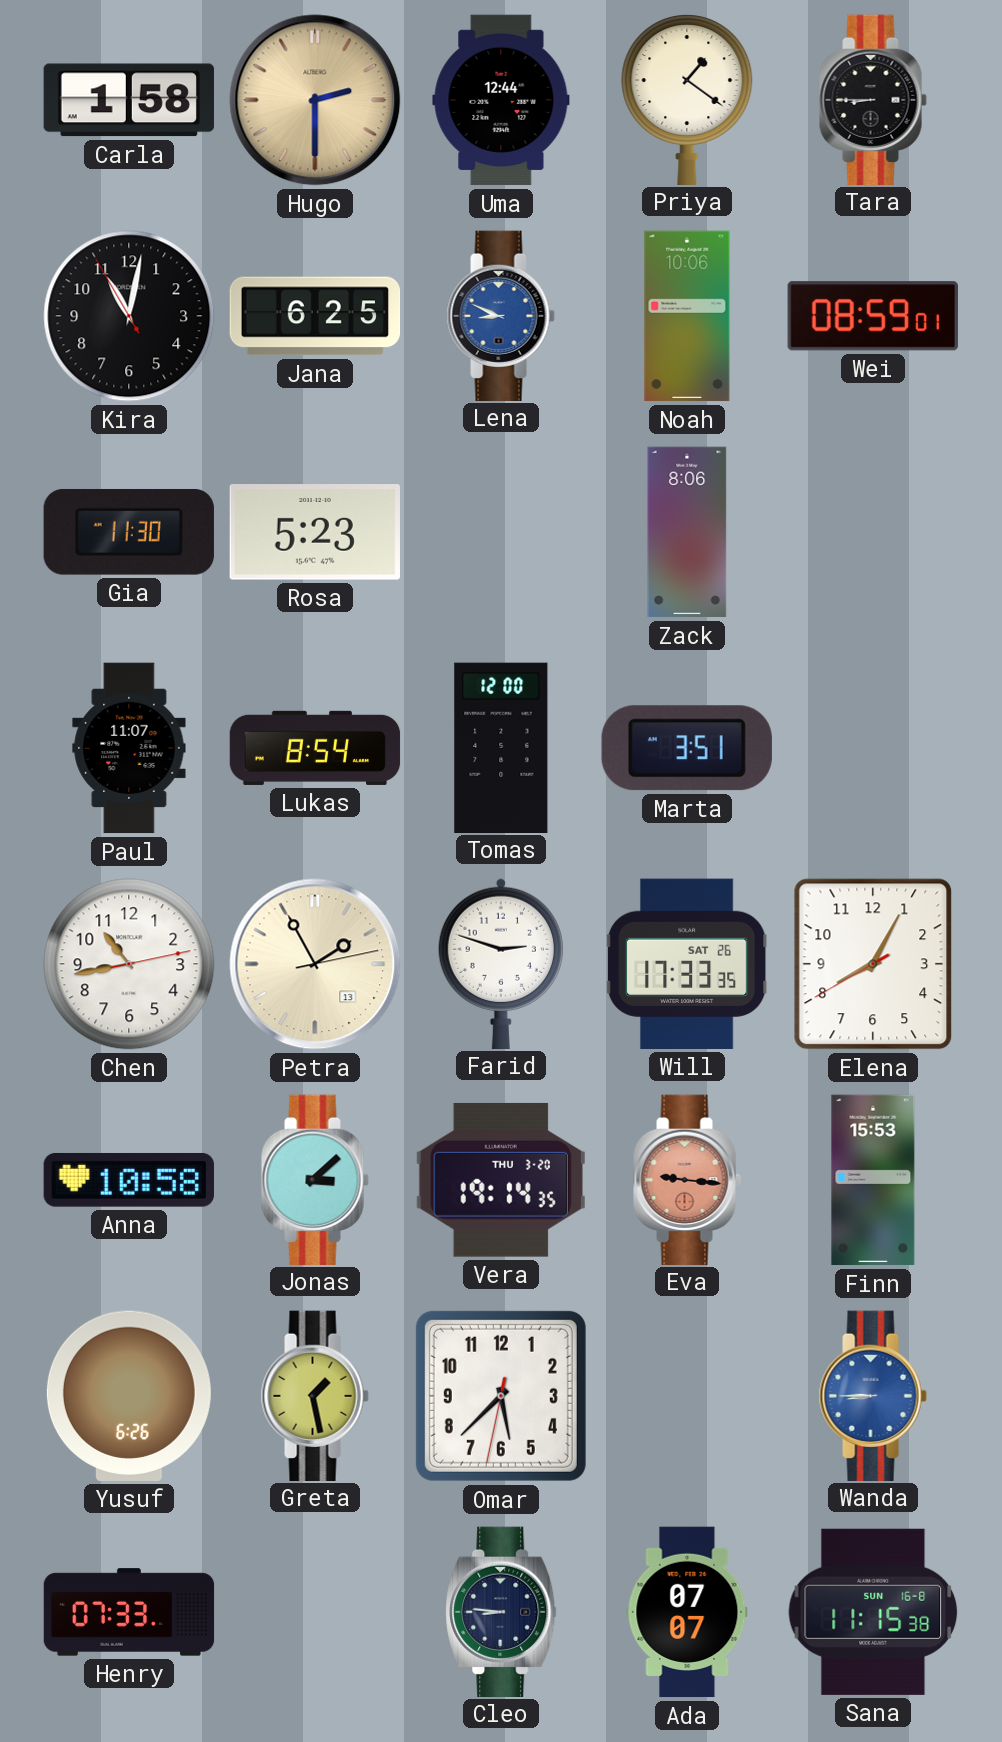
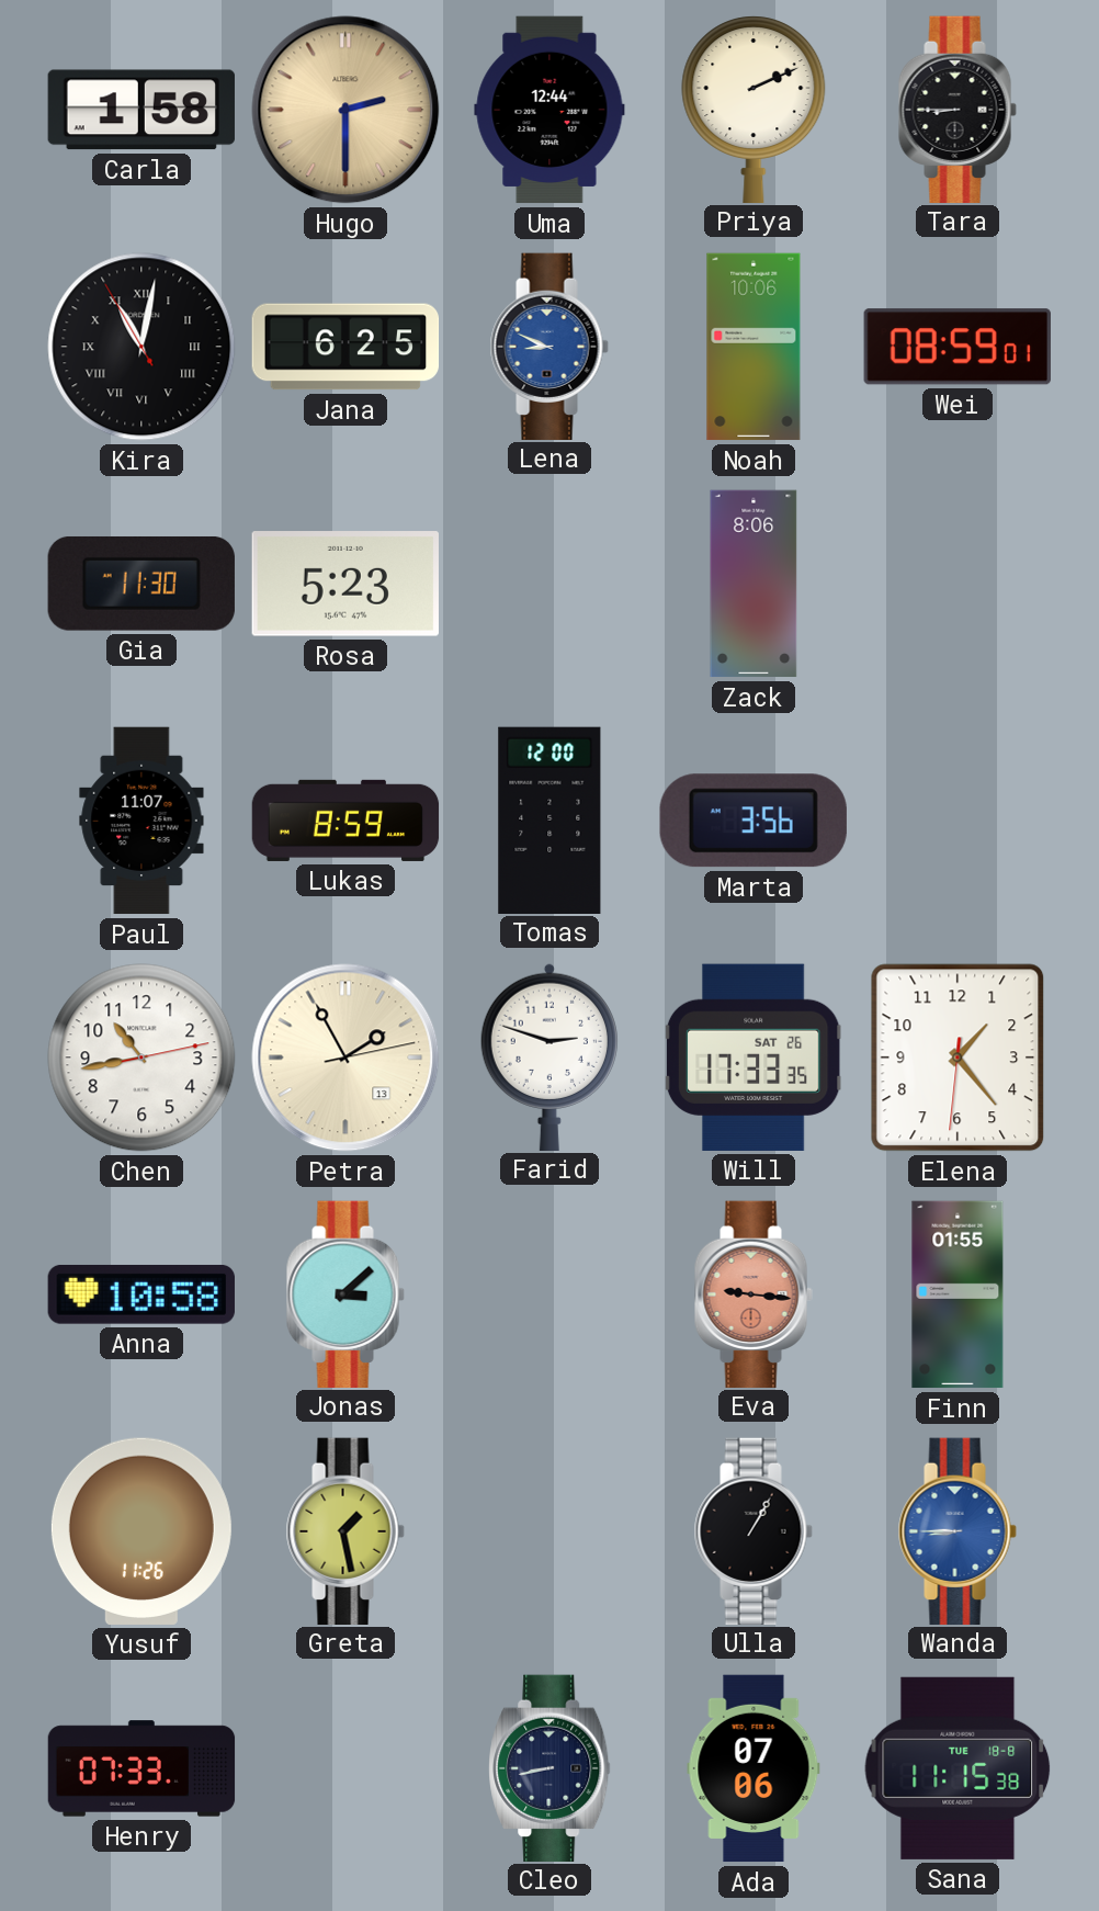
Priya: 1:21 -> 2:11
Kira numerals: Arabic -> Roman
Lukas: 8:54 -> 8:59
Marta: 3:51 -> 3:56
Elena: 8:04 -> 1:23
Vera: 19:14 -> none
Finn: 15:53 -> 01:55
Yusuf: 6:26 -> 11:26
Omar: 5:37 -> none
Ulla: none -> 1:05
Cleo: 8:46 -> 8:43
Ada: 07:07 -> 07:06
Sana date: SUN 16-8 -> TUE 18-8
